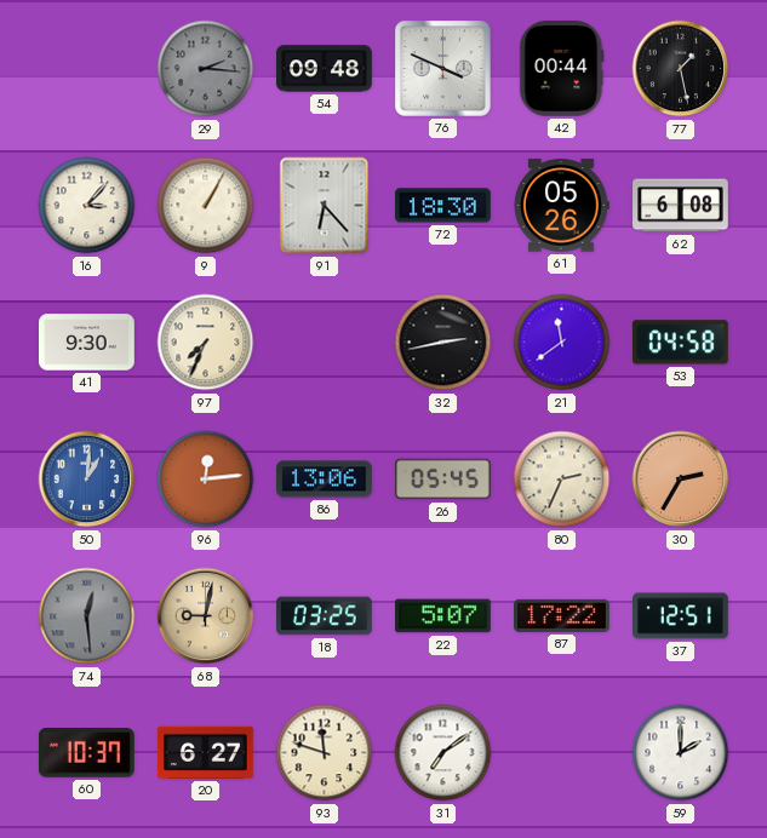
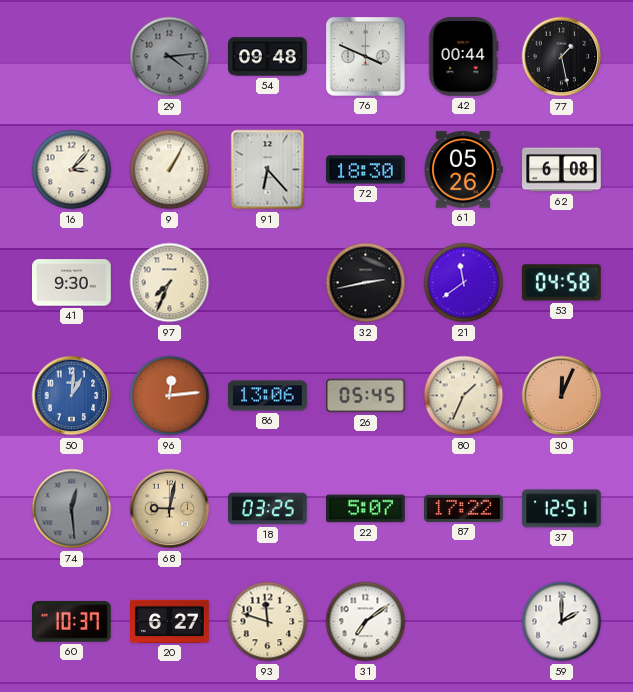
29: 2:16 -> 4:14
80: 2:34 -> 1:34
30: 2:35 -> 12:04
